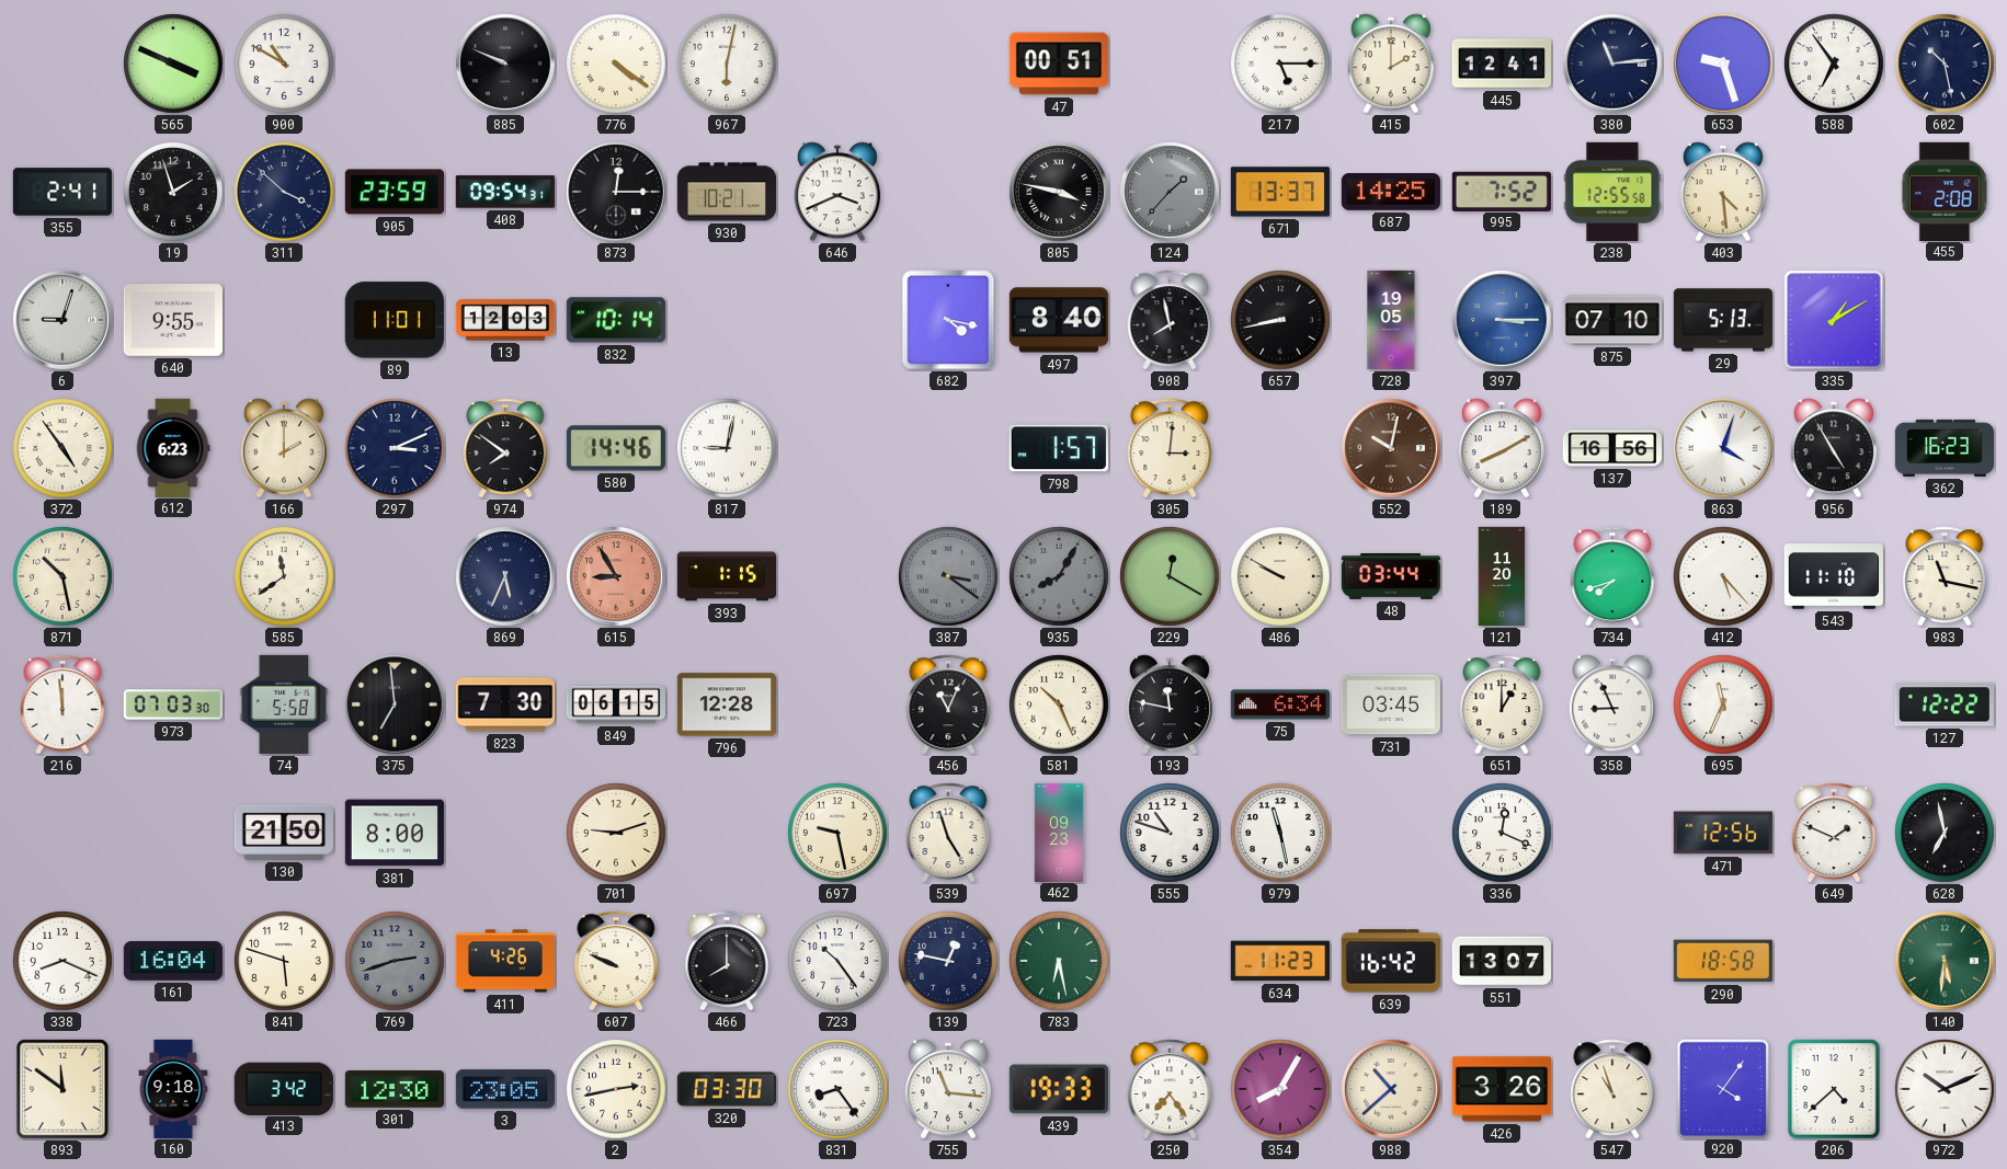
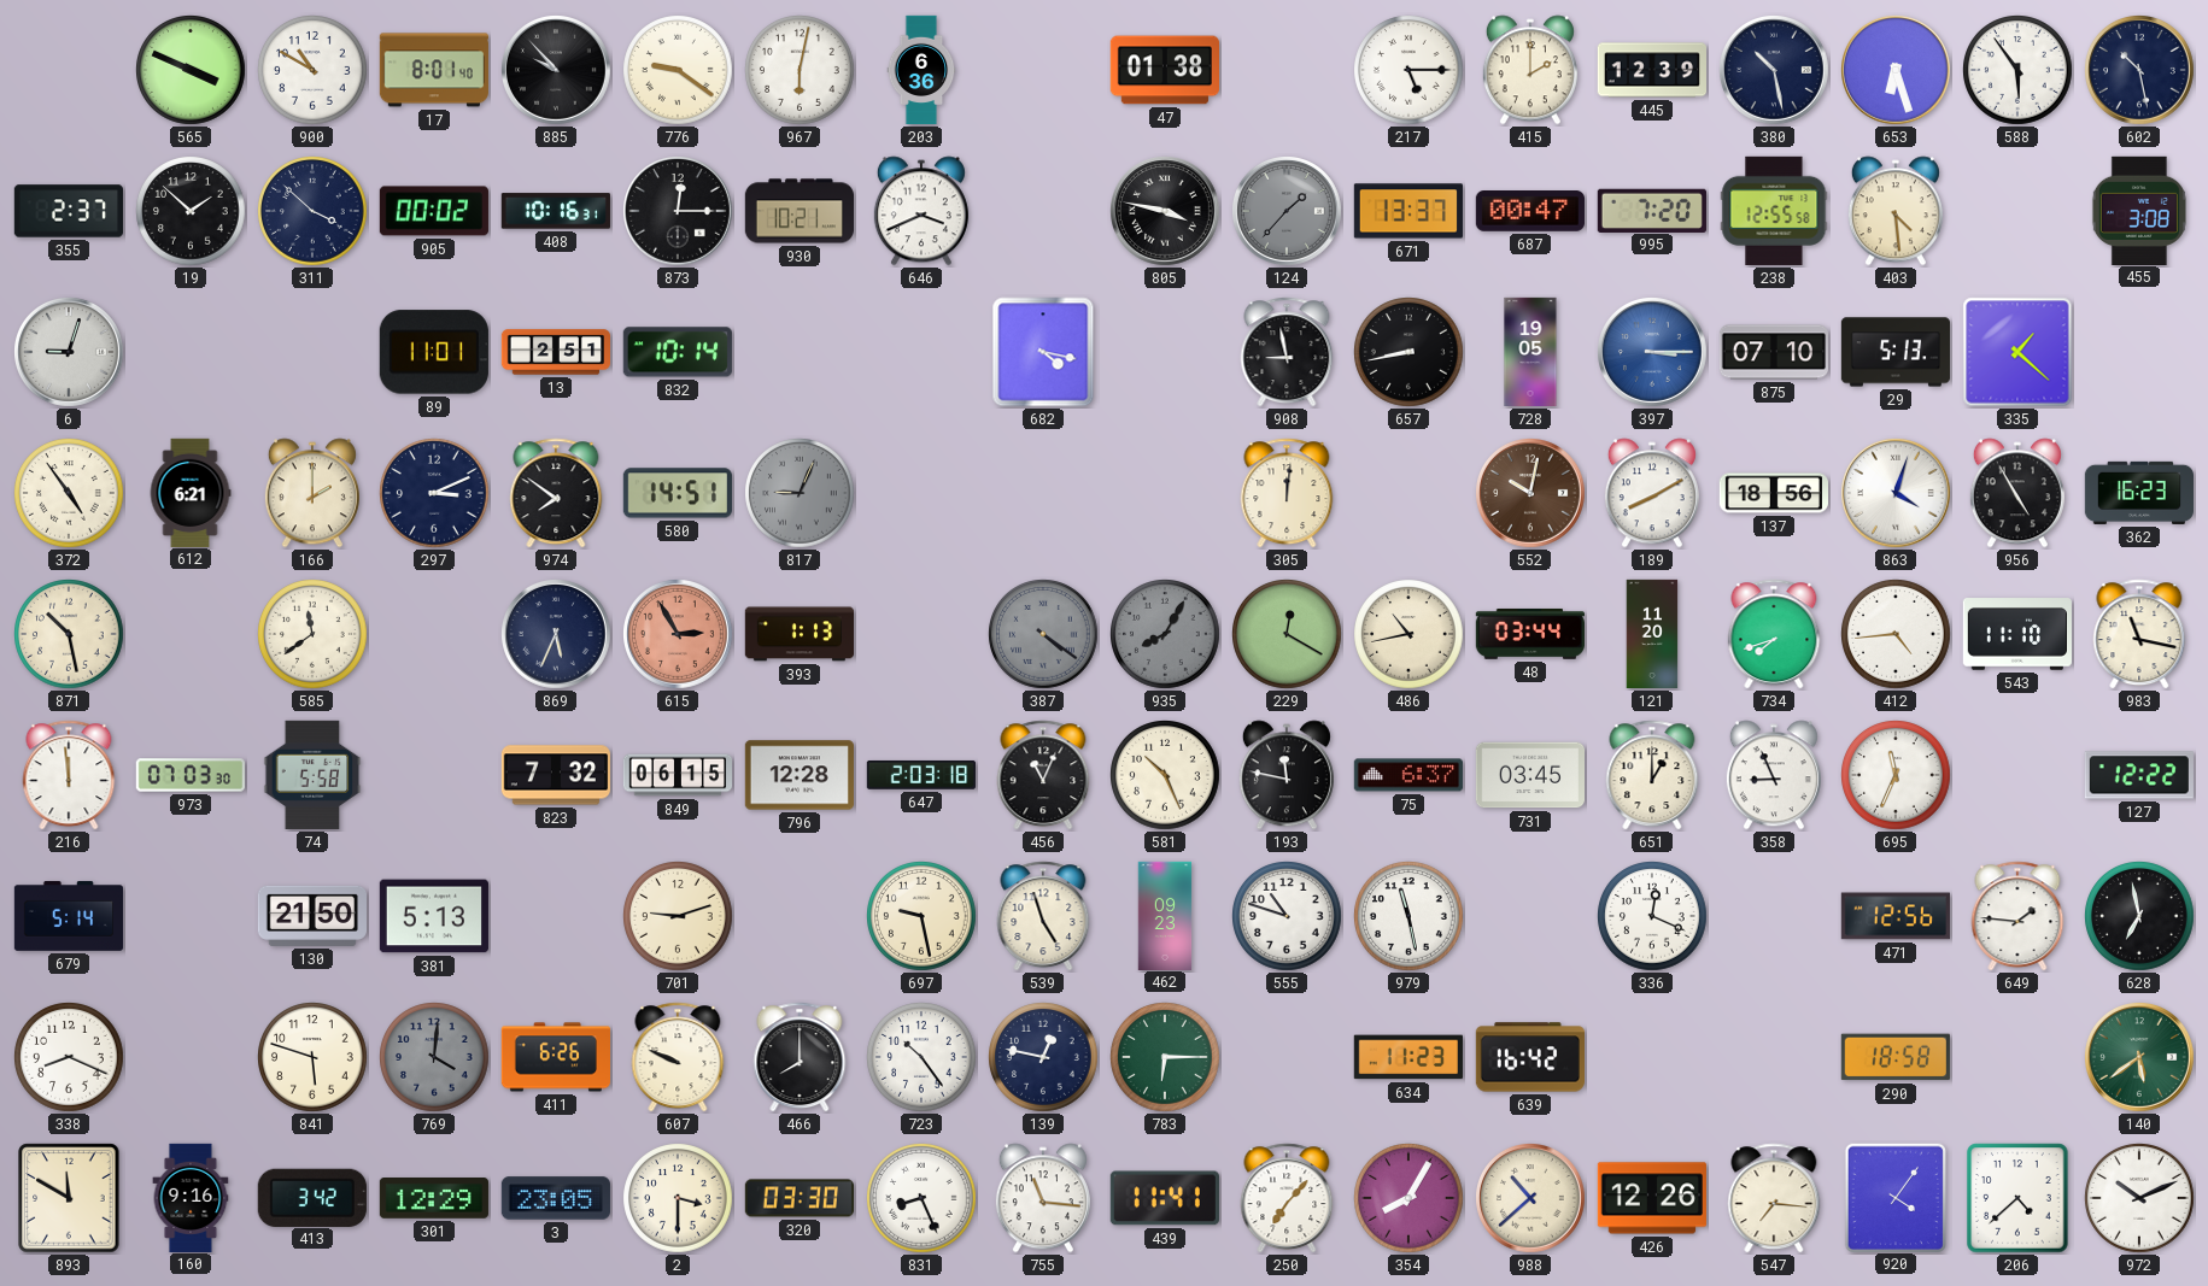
17: none -> 8:01
885: 9:49 -> 9:53
776: 4:21 -> 9:21
203: none -> 6:36
47: 00:51 -> 01:38
445: 12:41 -> 12:39
380: 11:14 -> 10:28
653: 9:27 -> 6:27
588: 6:54 -> 5:54
355: 2:41 -> 2:37
19: 1:57 -> 1:52
905: 23:59 -> 00:02
408: 09:54 -> 10:16
687: 14:25 -> 00:47
995: 7:52 -> 7:20
455: 2:08 -> 3:08
640: 9:55 -> none
13: 12:03 -> 2:51
497: 8:40 -> none
908: 7:58 -> 8:58
335: 1:10 -> 1:22
612: 6:23 -> 6:21
580: 14:46 -> 14:51
817: 9:02 -> 9:04
817 dial: white -> grey
798: 1:57 -> none
305: 3:01 -> 12:01
137: 16:56 -> 18:56
615: 8:55 -> 2:55
393: 1:15 -> 1:13
387: 3:21 -> 4:21
486: 9:50 -> 10:43
412: 5:23 -> 4:44
375: 6:59 -> none
823: 7:30 -> 7:32
647: none -> 2:03
75: 6:34 -> 6:37
679: none -> 5:14
381: 8:00 -> 5:13
649: 1:49 -> 1:46
161: 16:04 -> none
769: 2:42 -> 4:01
411: 4:26 -> 6:26
783: 6:28 -> 6:15
551: 13:07 -> none
140: 5:31 -> 5:39
893: 11:51 -> 11:50
160: 9:18 -> 9:16
301: 12:30 -> 12:29
2: 2:43 -> 3:30
831: 8:24 -> 8:26
439: 19:33 -> 11:41
250: 7:24 -> 7:07
426: 3:26 -> 12:26
547: 10:57 -> 7:16
